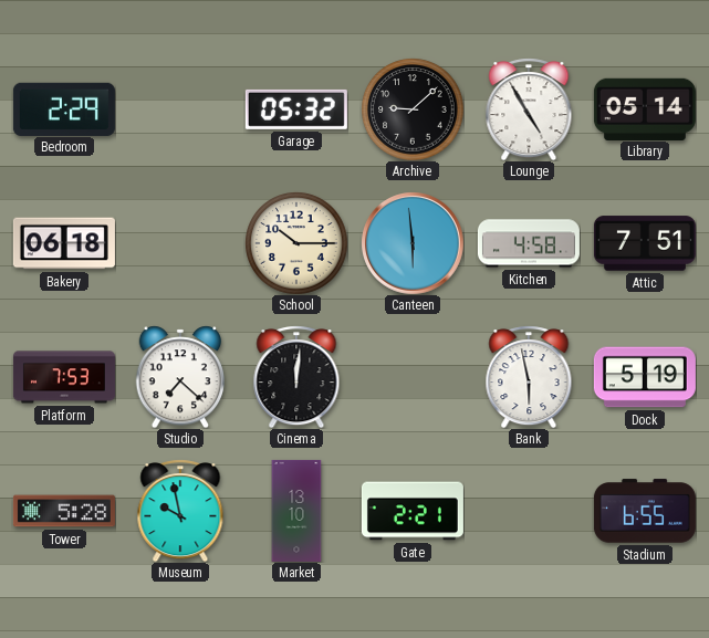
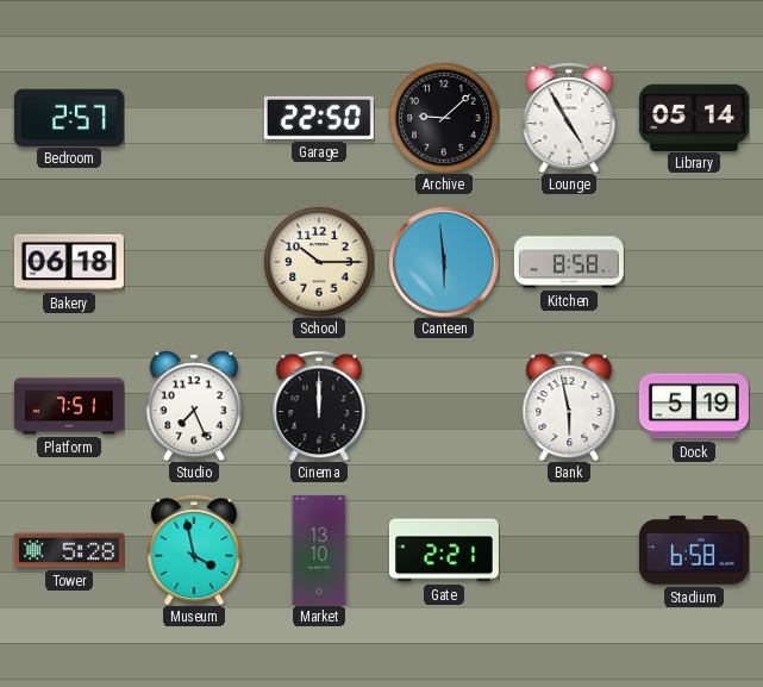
Bedroom: 2:29 -> 2:57
Garage: 05:32 -> 22:50
Kitchen: 4:58 -> 8:58
Attic: 7:51 -> none
Platform: 7:53 -> 7:51
Studio: 7:22 -> 7:26
Cinema: 12:01 -> 12:00
Museum: 9:58 -> 3:58
Stadium: 6:55 -> 6:58
